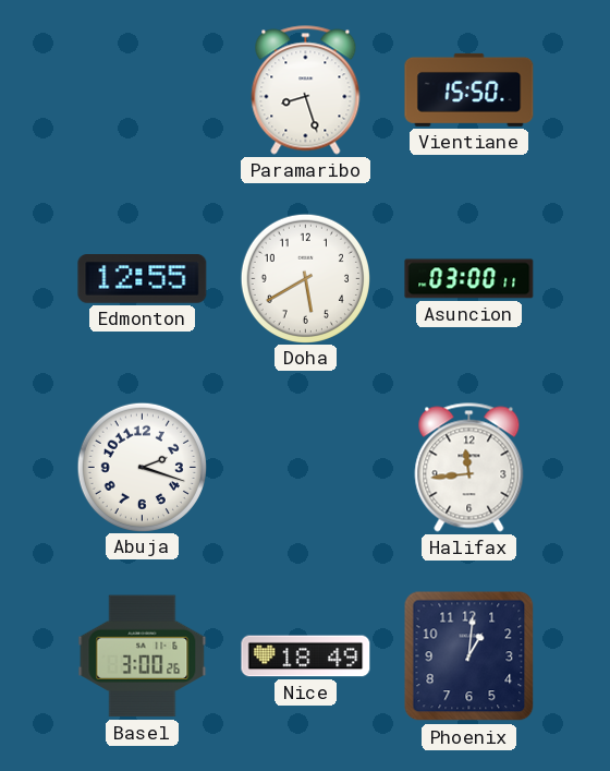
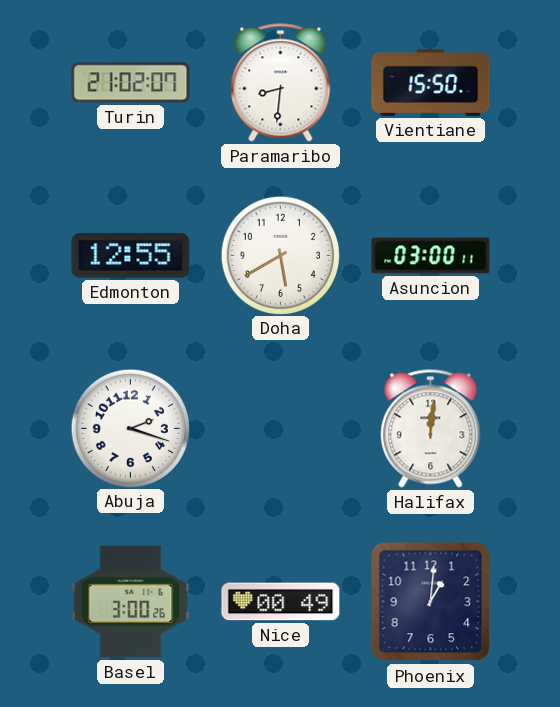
Turin: none -> 21:02
Paramaribo: 8:27 -> 8:31
Halifax: 11:44 -> 12:01
Nice: 18:49 -> 00:49
